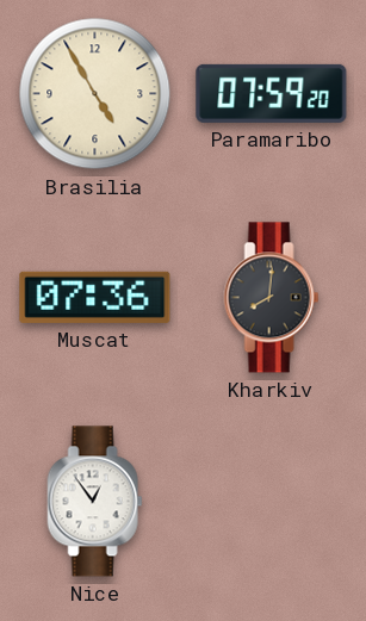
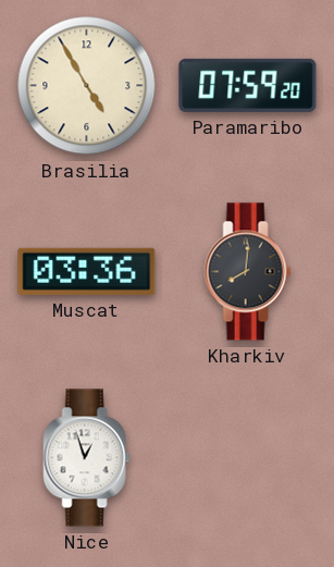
Muscat: 07:36 -> 03:36
Nice: 12:54 -> 12:57
